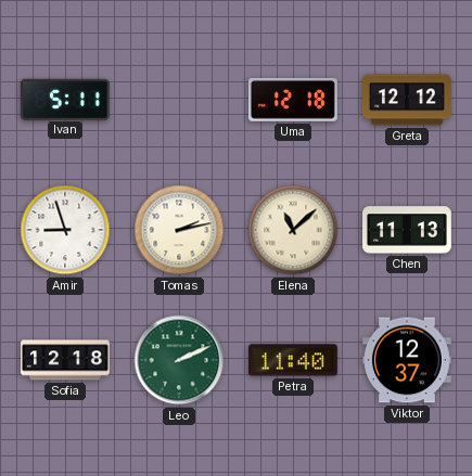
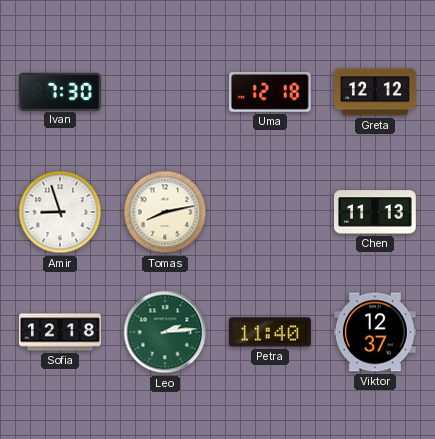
Ivan: 5:11 -> 7:30
Tomas: 2:13 -> 8:13
Elena: 11:08 -> none
Leo: 2:11 -> 2:14
